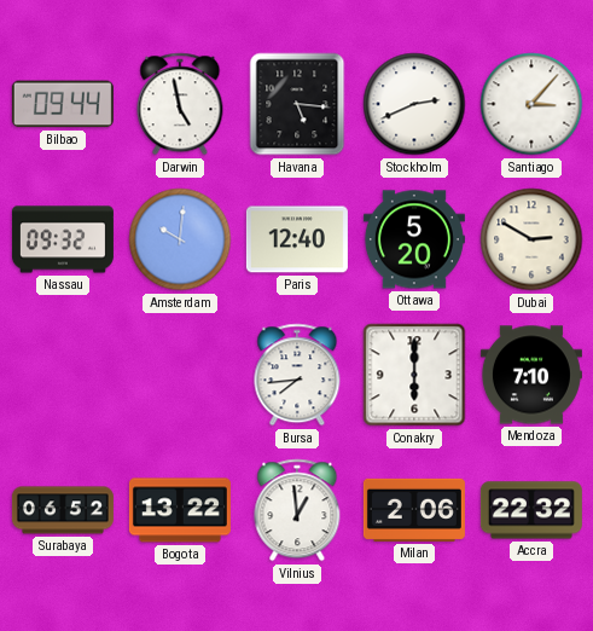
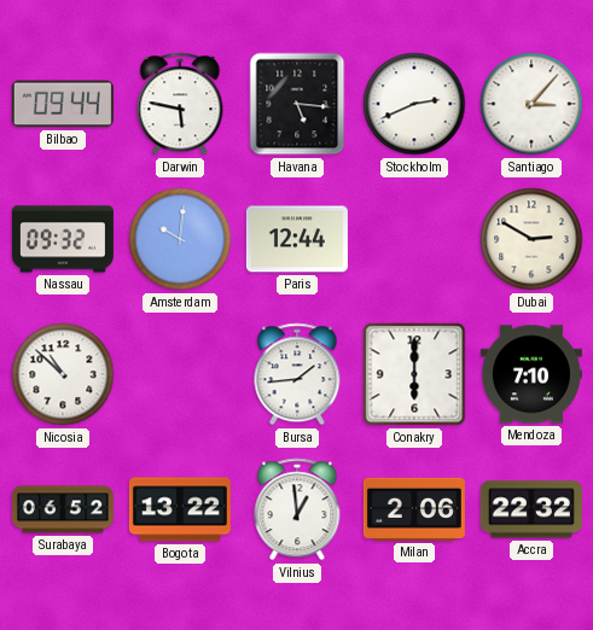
Darwin: 4:58 -> 5:47
Paris: 12:40 -> 12:44
Ottawa: 5:20 -> none
Nicosia: none -> 10:52
Bursa: 7:44 -> 1:44
